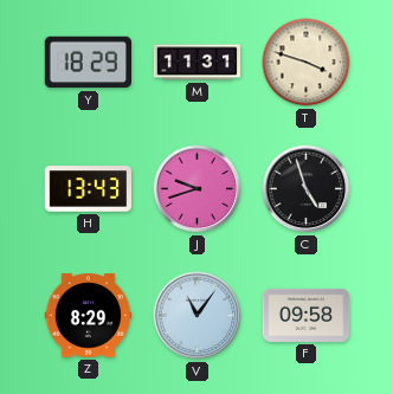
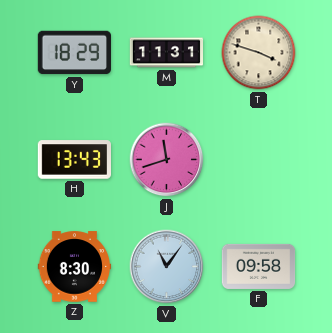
J: 9:42 -> 11:42
C: 4:57 -> none
Z: 8:29 -> 8:30
